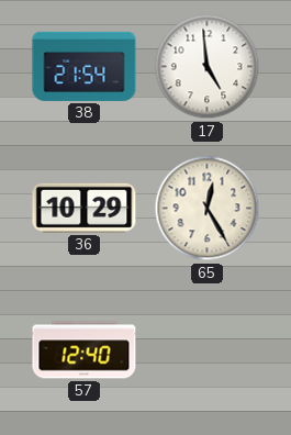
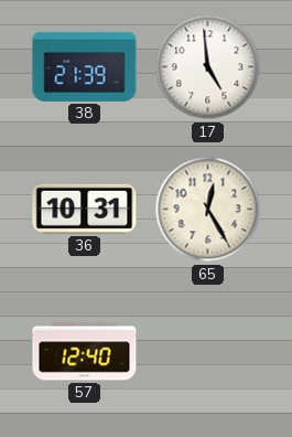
38: 21:54 -> 21:39
36: 10:29 -> 10:31
